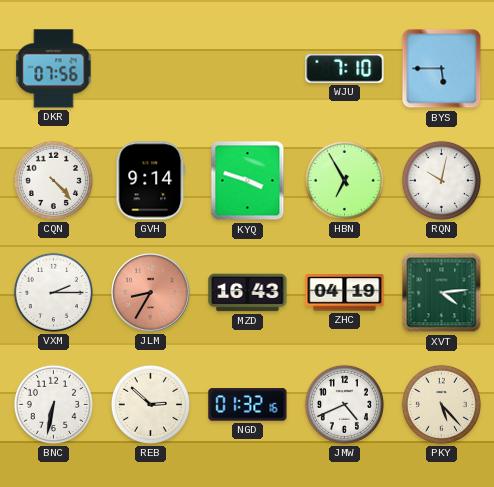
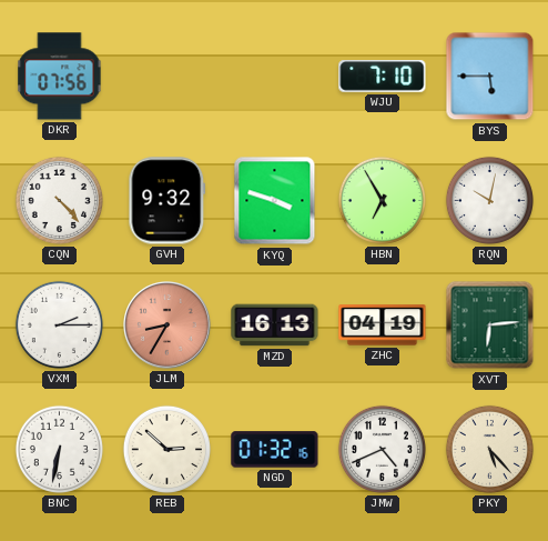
GVH: 9:14 -> 9:32
MZD: 16:43 -> 16:13
XVT: 4:14 -> 6:14
